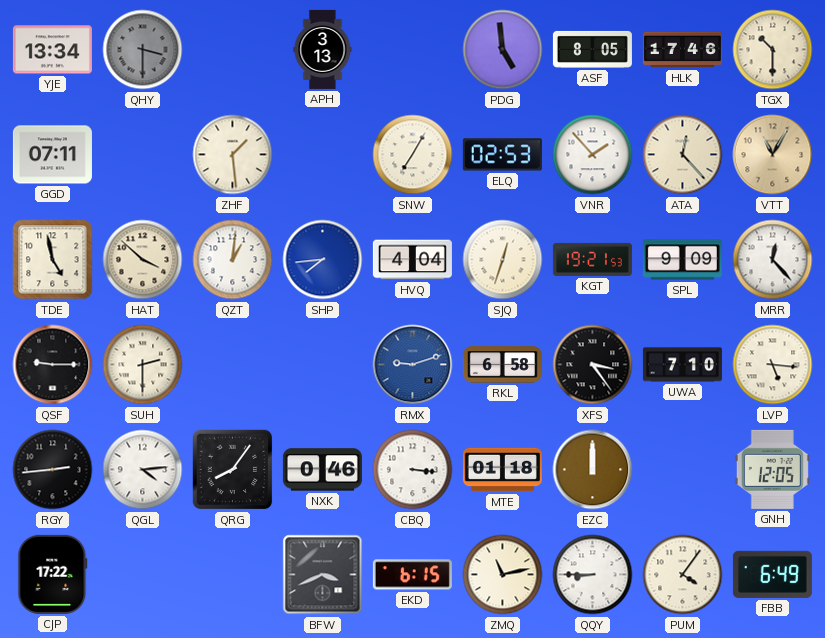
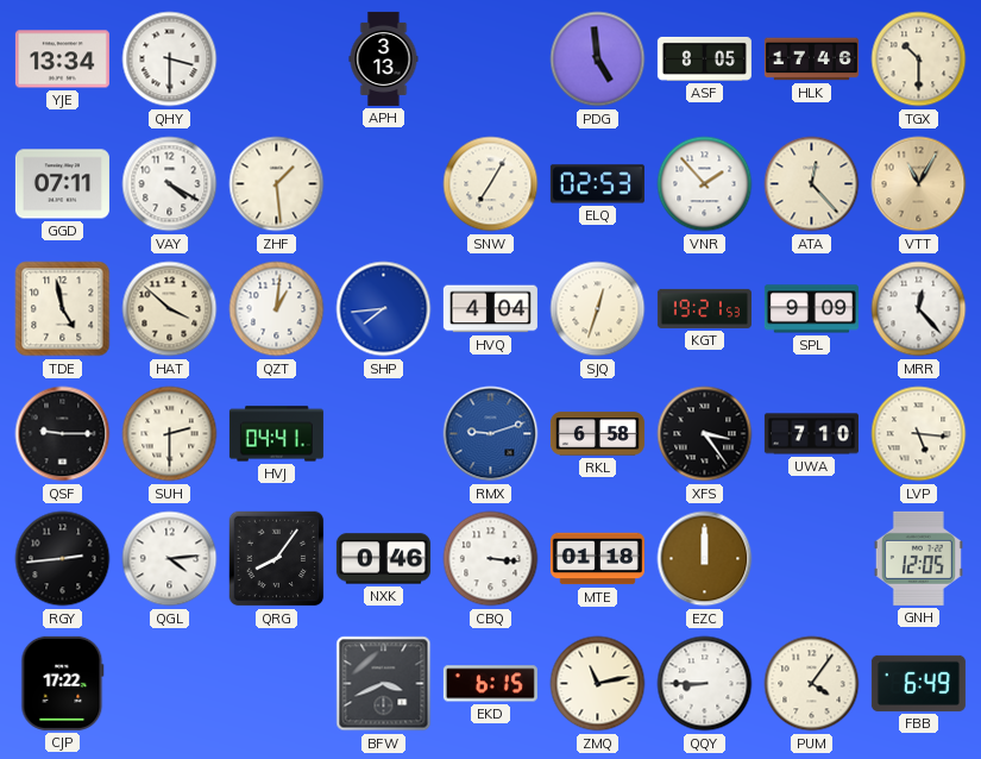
QHY dial: grey -> white
VAY: none -> 4:20
HVJ: none -> 04:41
